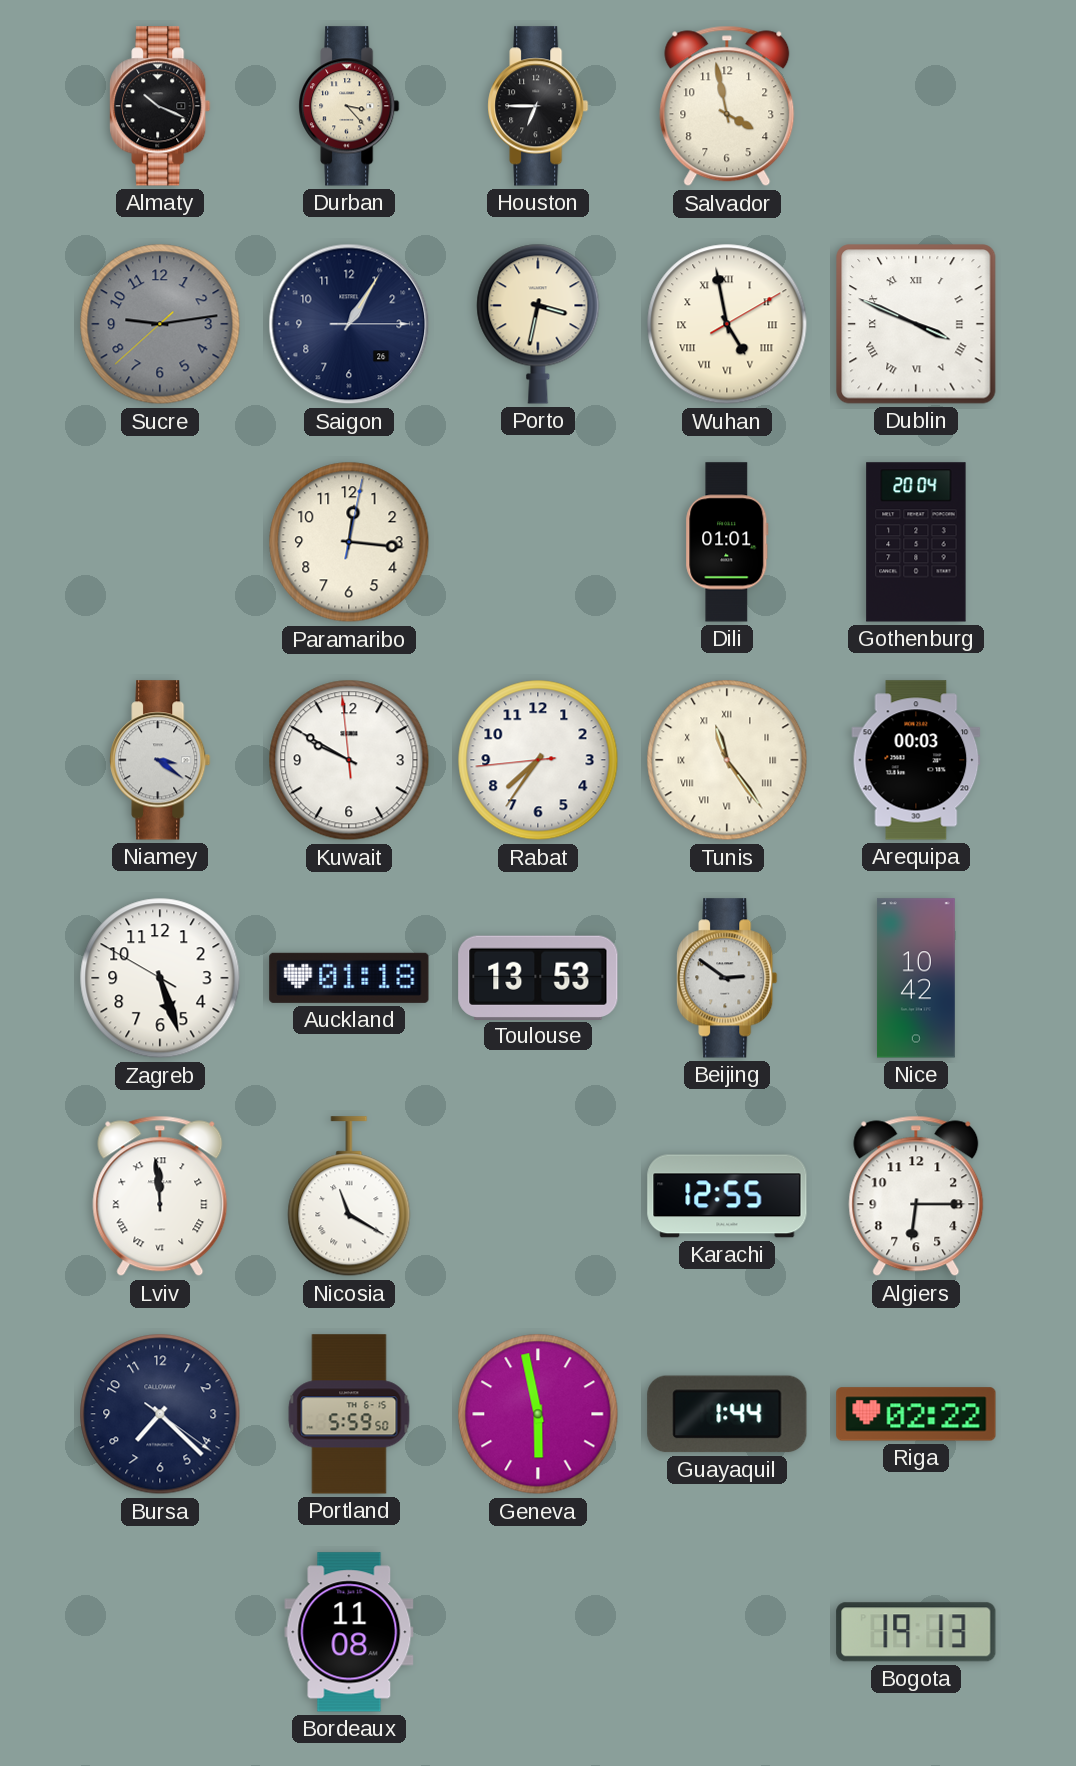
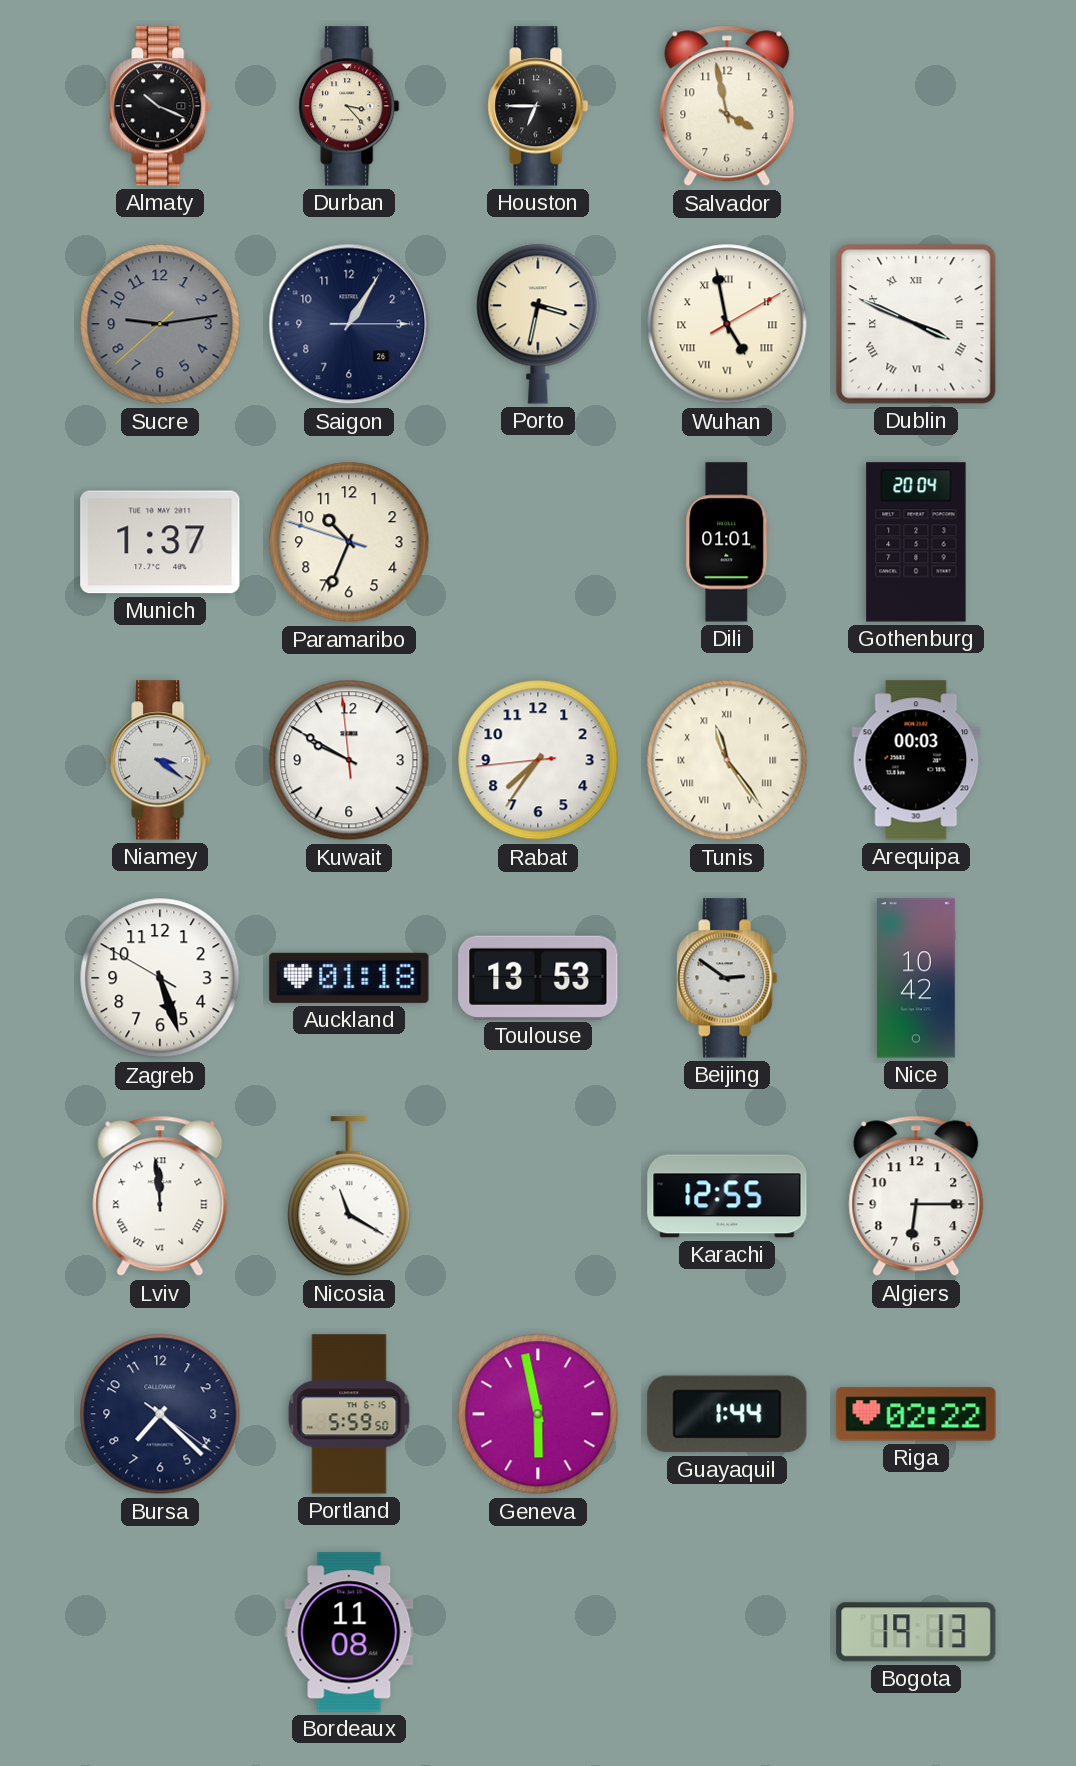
Munich: none -> 1:37
Paramaribo: 12:16 -> 10:33
